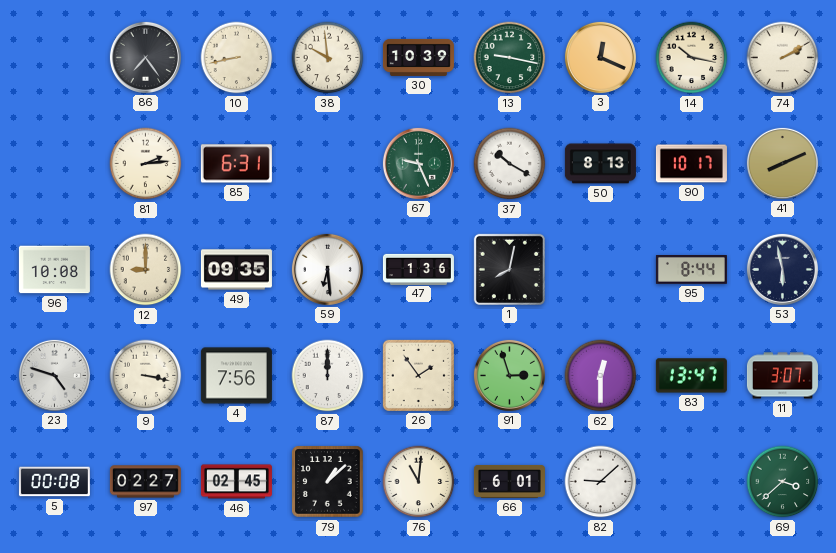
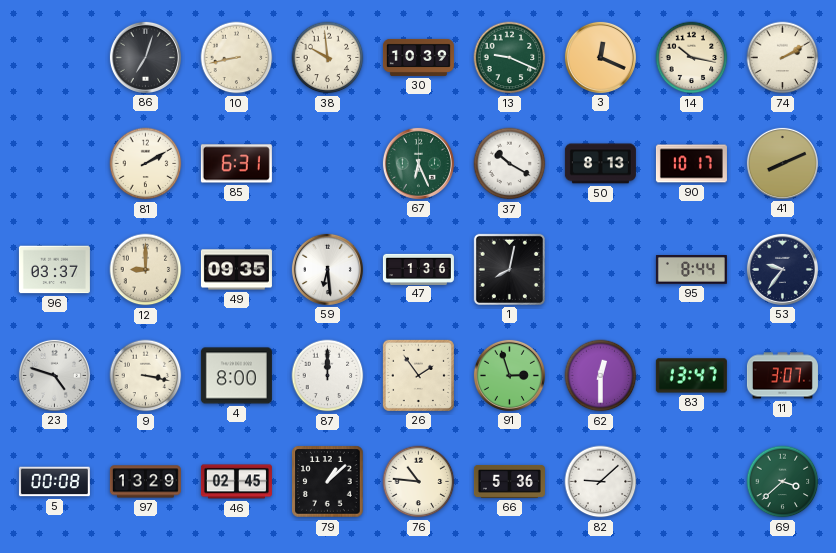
86: 7:24 -> 7:03
13: 9:17 -> 9:19
81: 2:14 -> 2:10
67: 9:26 -> 6:26
96: 10:08 -> 03:37
53: 5:58 -> 9:36
4: 7:56 -> 8:00
97: 02:27 -> 13:29
76: 11:01 -> 10:46
66: 6:01 -> 5:36
